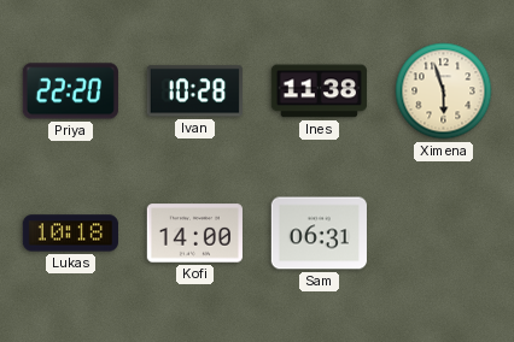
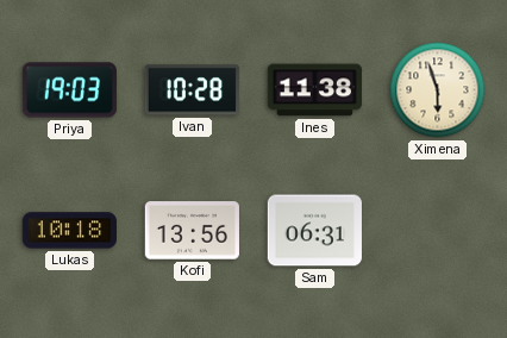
Priya: 22:20 -> 19:03
Kofi: 14:00 -> 13:56
